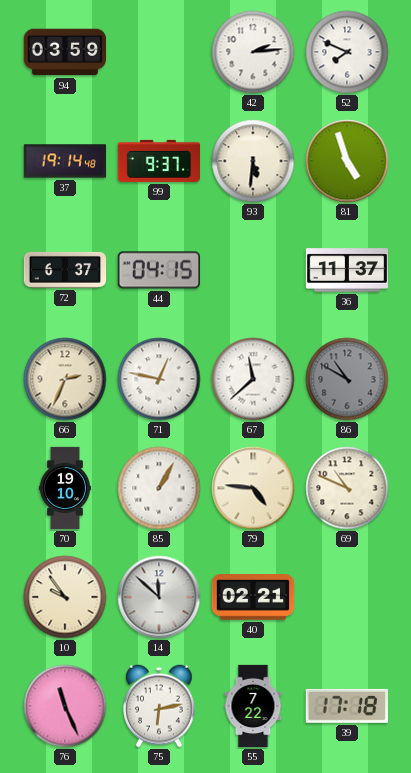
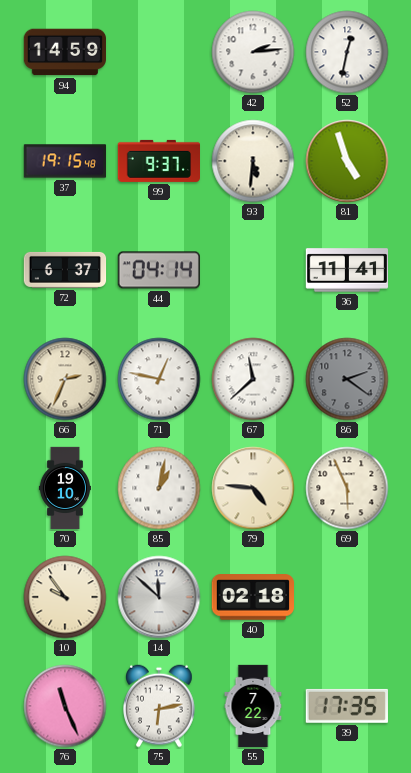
94: 03:59 -> 14:59
52: 7:49 -> 12:32
37: 19:14 -> 19:15
44: 04:15 -> 04:14
36: 11:37 -> 11:41
86: 10:50 -> 2:21
85: 1:05 -> 1:02
69: 10:49 -> 5:56
40: 02:21 -> 02:18
39: 17:18 -> 17:35
